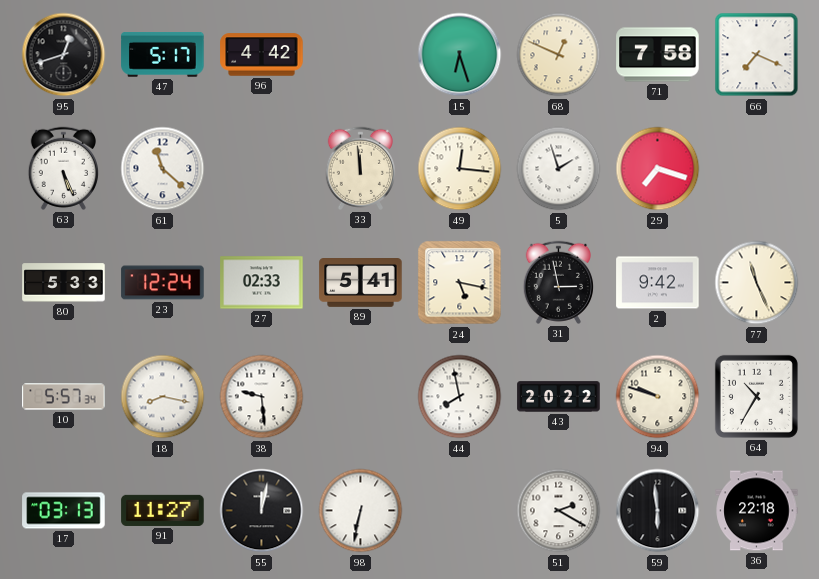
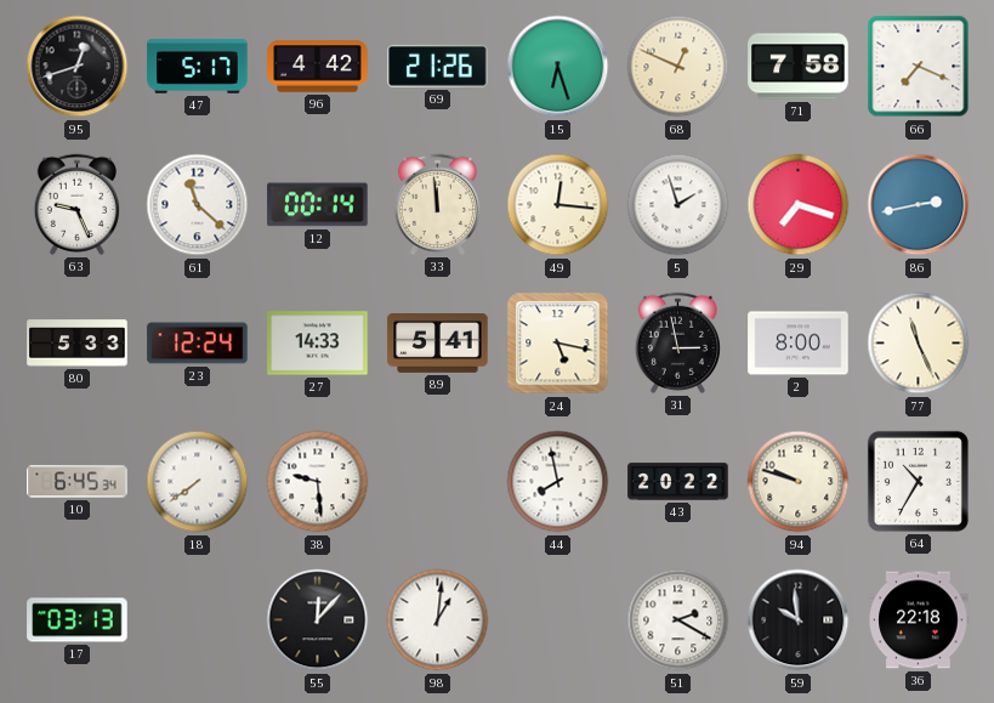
69: none -> 21:26
63: 5:26 -> 9:26
12: none -> 00:14
86: none -> 2:43
27: 02:33 -> 14:33
2: 9:42 -> 8:00
10: 5:57 -> 6:45
18: 8:17 -> 7:39
91: 11:27 -> none
55: 12:02 -> 12:07
98: 6:32 -> 1:01
59: 5:59 -> 9:59
